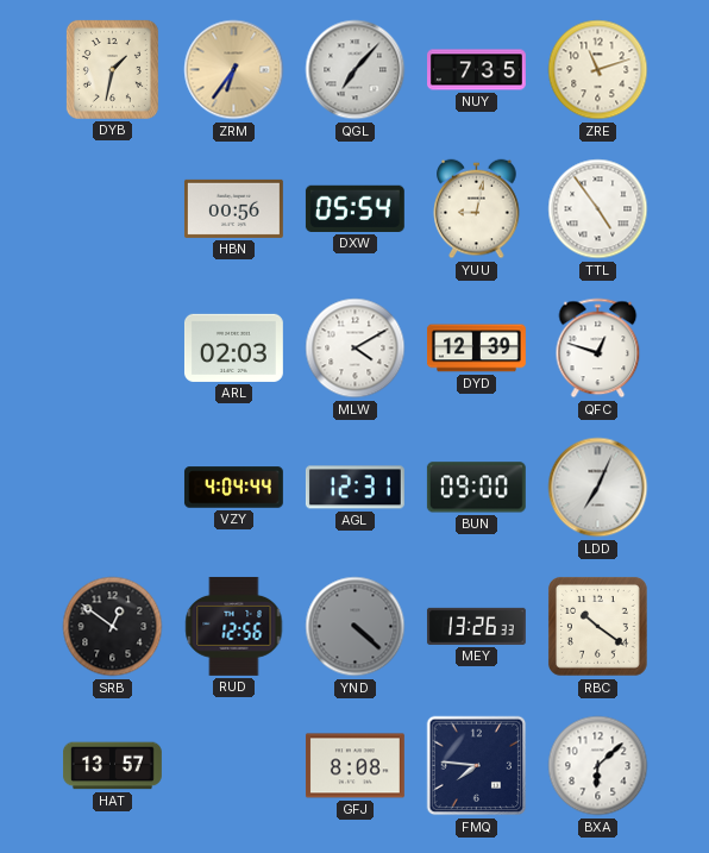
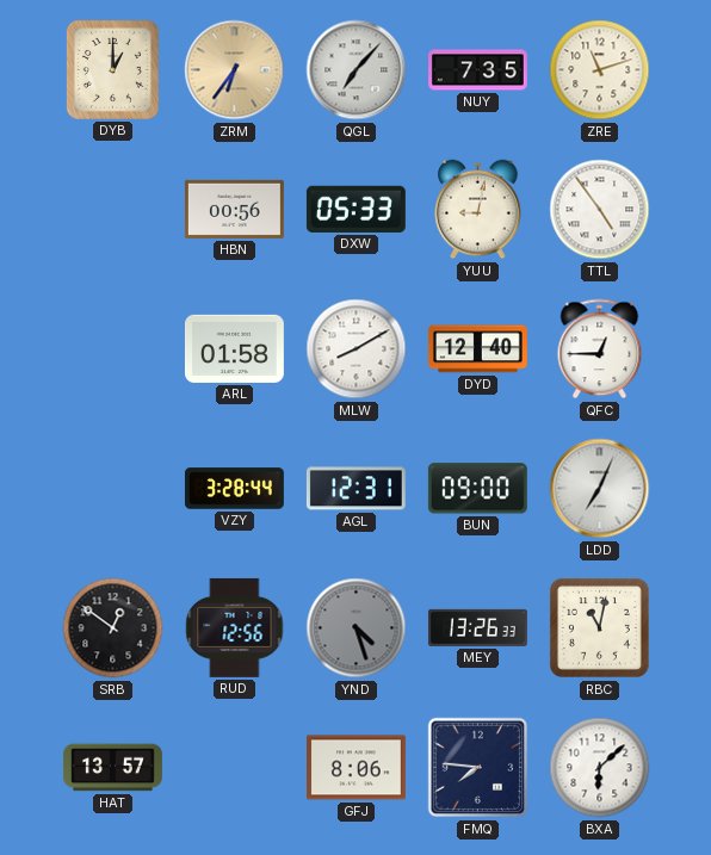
DYB: 1:32 -> 1:00
DXW: 05:54 -> 05:33
ARL: 02:03 -> 01:58
MLW: 4:10 -> 8:10
DYD: 12:39 -> 12:40
QFC: 12:48 -> 12:45
VZY: 4:04 -> 3:28
YND: 4:22 -> 4:27
RBC: 10:21 -> 11:02
GFJ: 8:08 -> 8:06
